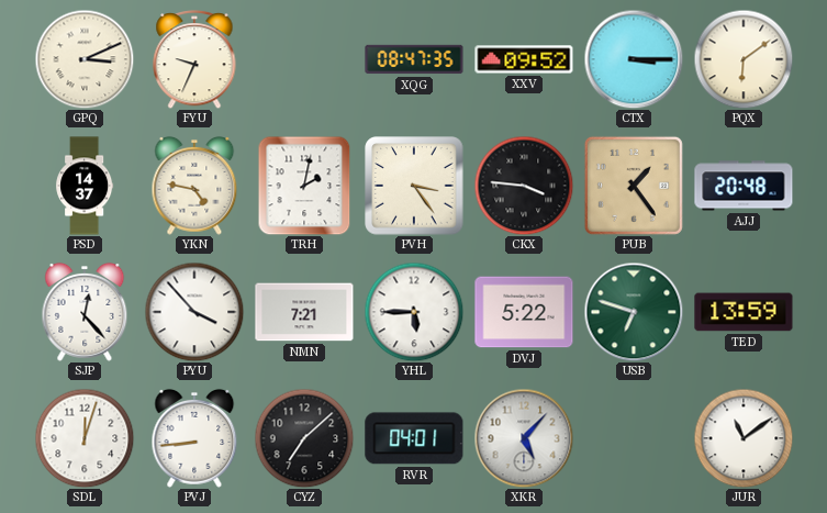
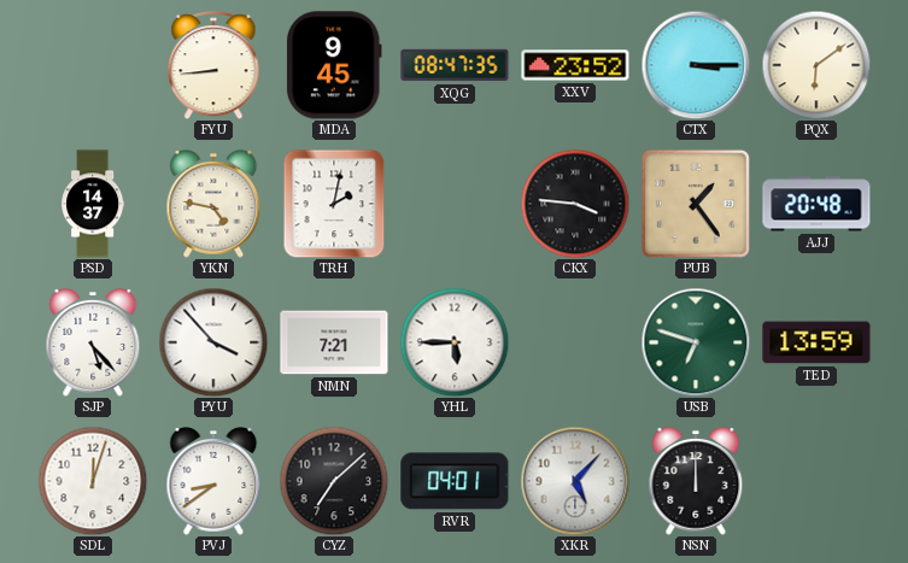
GPQ: 3:11 -> none
FYU: 9:34 -> 8:44
MDA: none -> 9:45
XXV: 09:52 -> 23:52
PVH: 3:24 -> none
SJP: 12:23 -> 5:23
DVJ: 5:22 -> none
PVJ: 8:44 -> 8:39
NSN: none -> 12:00
JUR: 11:09 -> none
